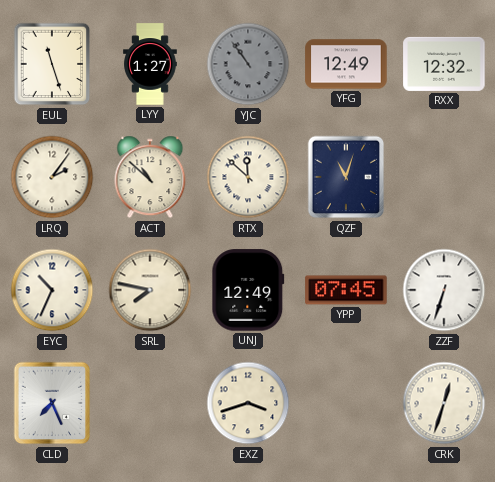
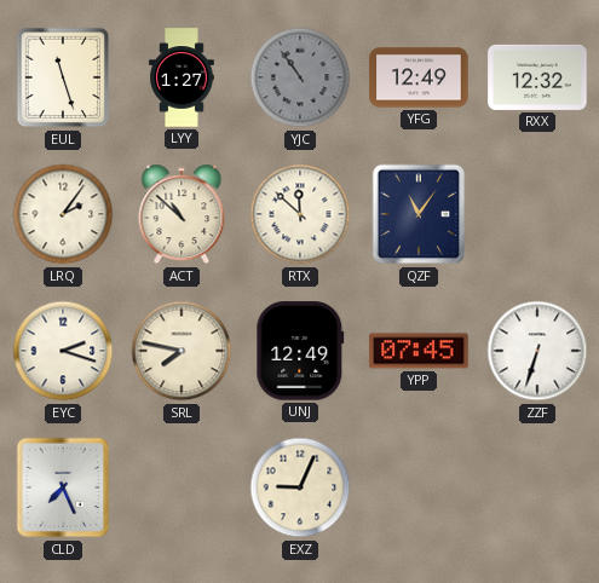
QZF: 11:03 -> 11:06
EYC: 10:34 -> 2:18
EXZ: 3:42 -> 9:04
CRK: 12:33 -> none
